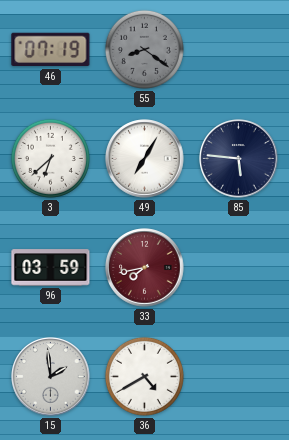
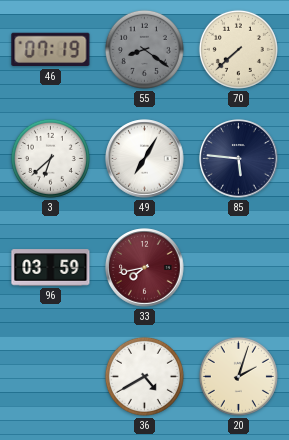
70: none -> 7:38
15: 1:59 -> none
20: none -> 2:03
